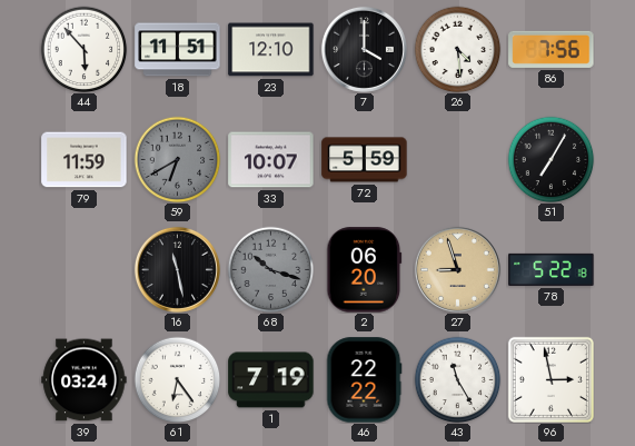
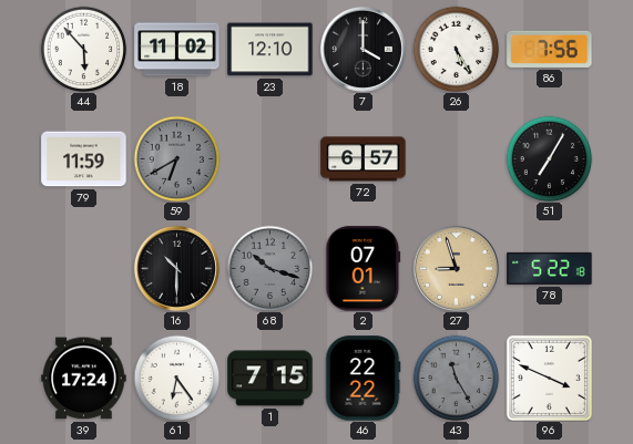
18: 11:51 -> 11:02
26: 4:29 -> 5:25
33: 10:07 -> none
72: 5:59 -> 6:57
16: 11:28 -> 10:30
2: 06:20 -> 07:01
39: 03:24 -> 17:24
1: 7:19 -> 7:15
43 dial: white -> grey
96: 2:58 -> 3:49
